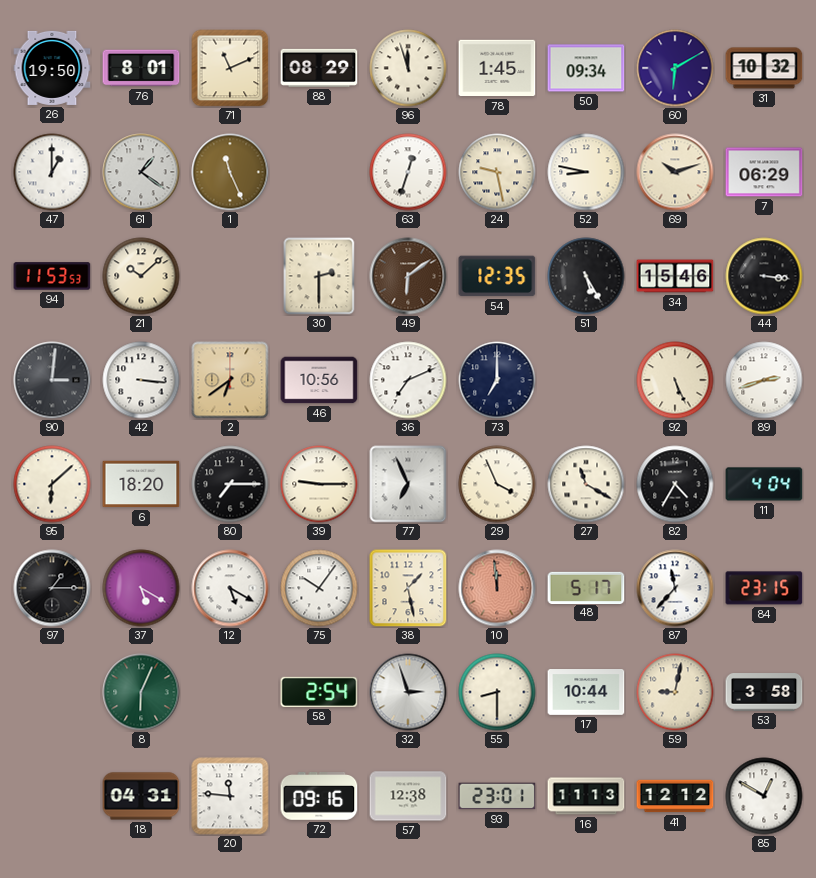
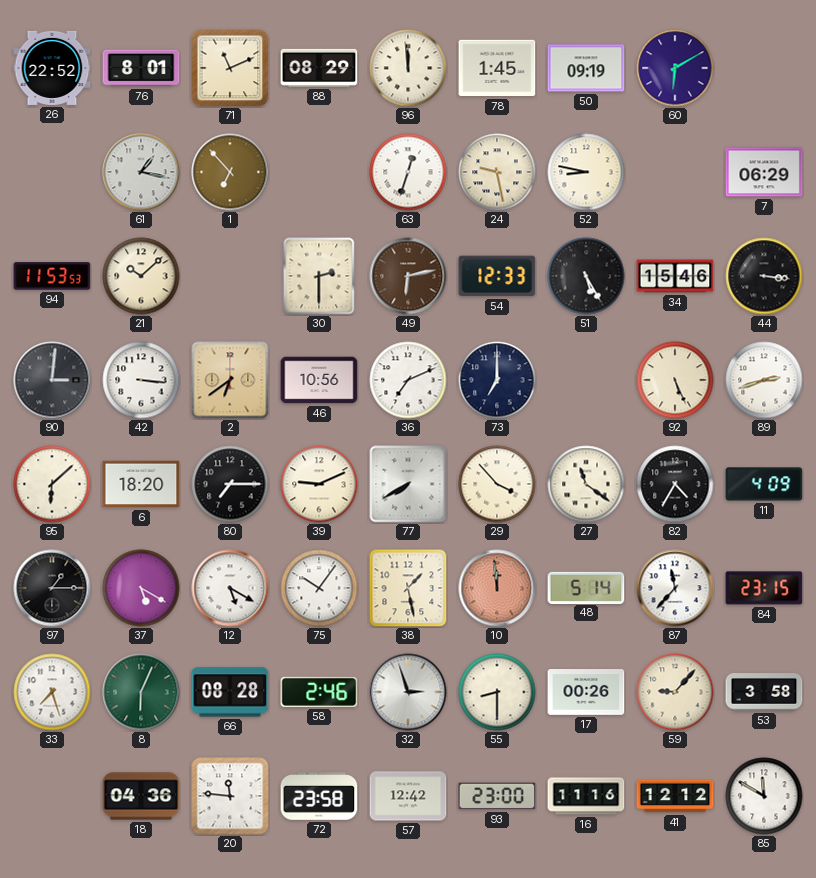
26: 19:50 -> 22:52
96: 11:57 -> 11:59
50: 09:34 -> 09:19
31: 10:32 -> none
47: 1:00 -> none
61: 1:21 -> 1:17
1: 11:26 -> 6:53
69: 10:12 -> none
49: 6:09 -> 6:13
54: 12:35 -> 12:33
39: 9:15 -> 9:11
77: 6:56 -> 7:40
29: 3:56 -> 3:53
27: 11:20 -> 11:21
11: 4:04 -> 4:09
48: 5:17 -> 5:14
33: none -> 7:27
66: none -> 08:28
58: 2:54 -> 2:46
17: 10:44 -> 00:26
59: 9:02 -> 9:07
18: 04:31 -> 04:36
72: 09:16 -> 23:58
57: 12:38 -> 12:42
93: 23:01 -> 23:00
16: 11:13 -> 11:16
85: 12:50 -> 11:50
